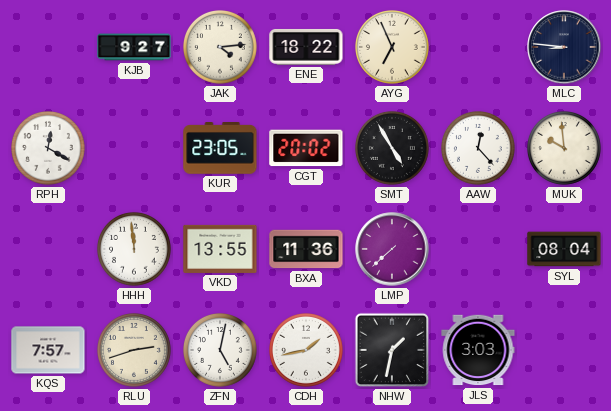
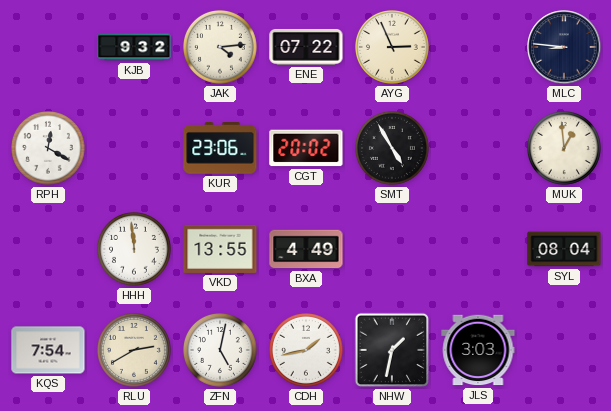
KJB: 9:27 -> 9:32
ENE: 18:22 -> 07:22
AYG: 6:56 -> 2:56
KUR: 23:05 -> 23:06
AAW: 12:23 -> none
MUK: 9:59 -> 12:59
BXA: 11:36 -> 4:49
LMP: 7:38 -> none
KQS: 7:57 -> 7:54
RLU: 2:42 -> 2:40
